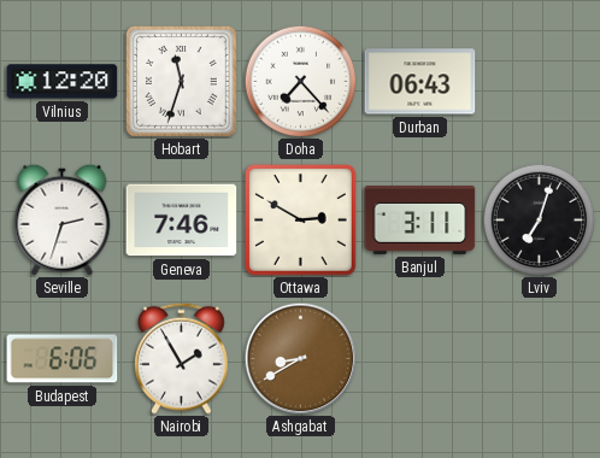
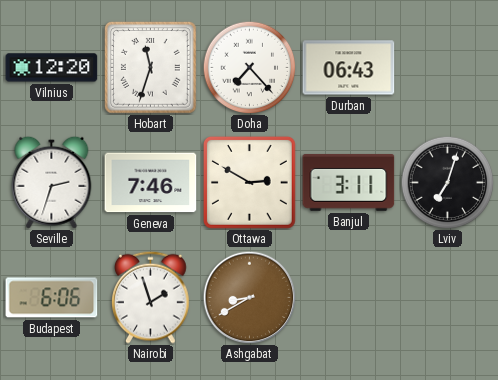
Nairobi: 1:55 -> 1:57
